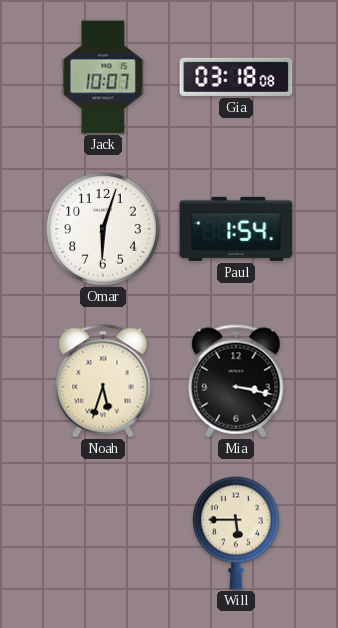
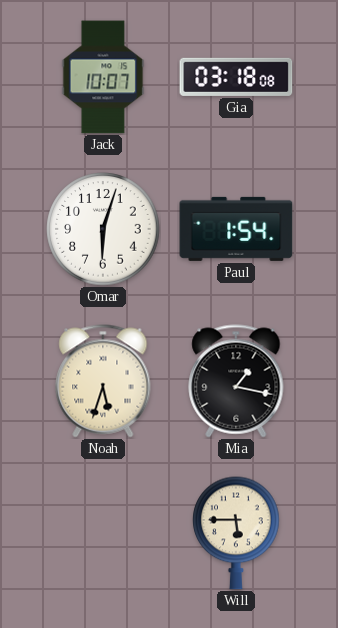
Mia: 3:17 -> 1:17
